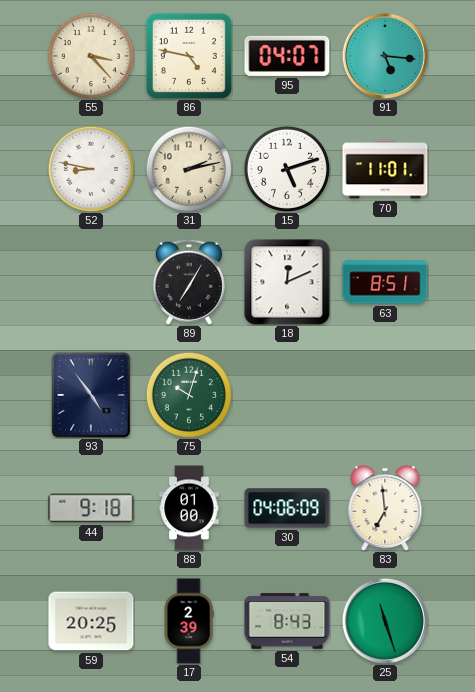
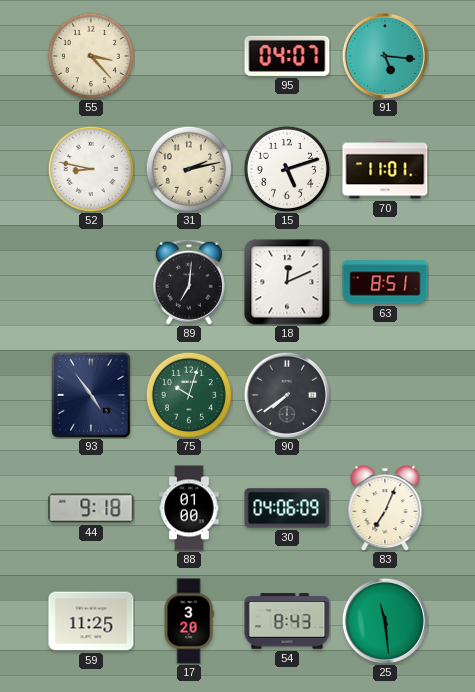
86: 4:47 -> none
89: 7:05 -> 7:01
90: none -> 7:39
83: 6:59 -> 7:04
59: 20:25 -> 11:25
17: 2:39 -> 3:20
25: 11:27 -> 11:29
